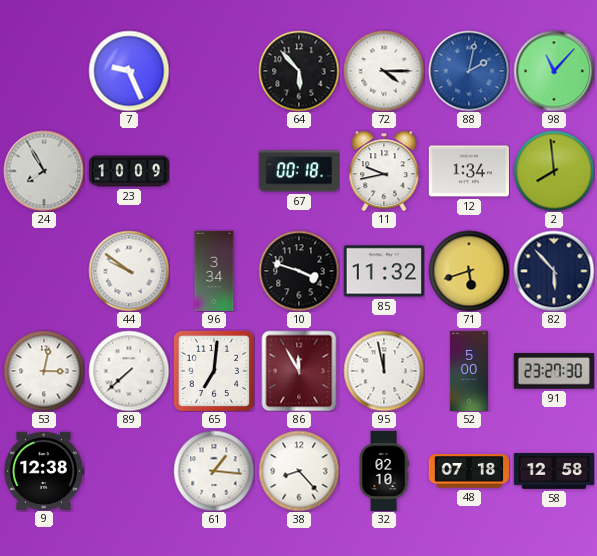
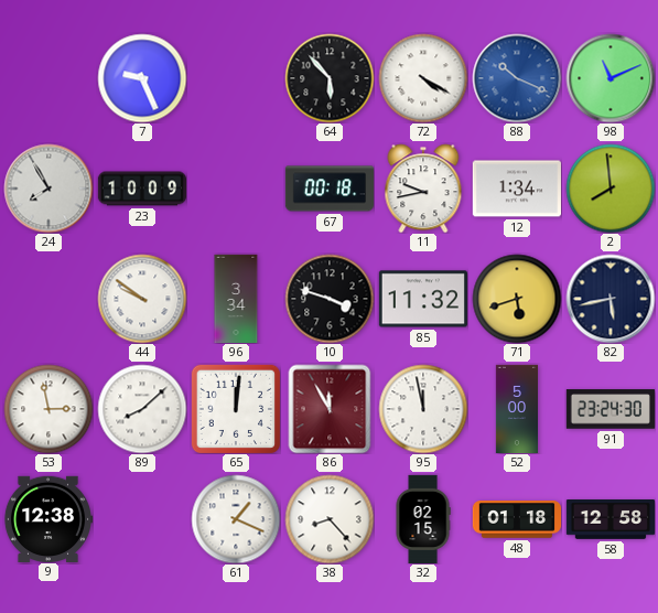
72: 4:15 -> 4:20
88: 2:02 -> 10:19
98: 11:07 -> 11:11
82: 5:53 -> 5:43
53: 3:02 -> 2:58
89: 7:38 -> 8:08
65: 7:01 -> 12:01
91: 23:27 -> 23:24
61: 1:16 -> 1:19
32: 02:10 -> 02:15
48: 07:18 -> 01:18
